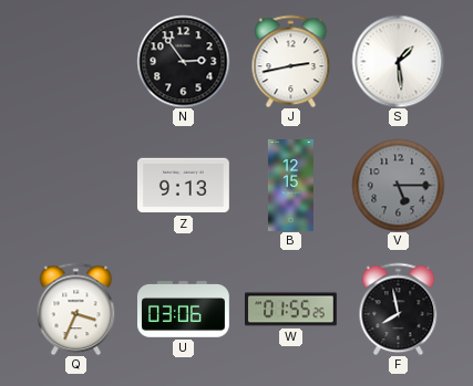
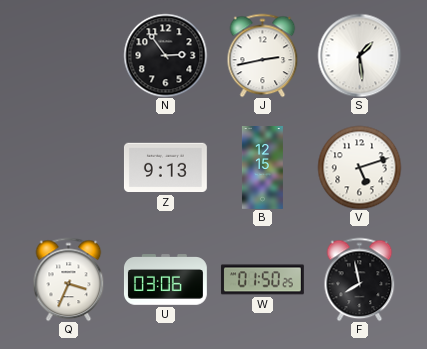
V: 5:15 -> 5:12
V dial: grey -> white
W: 01:55 -> 01:50
